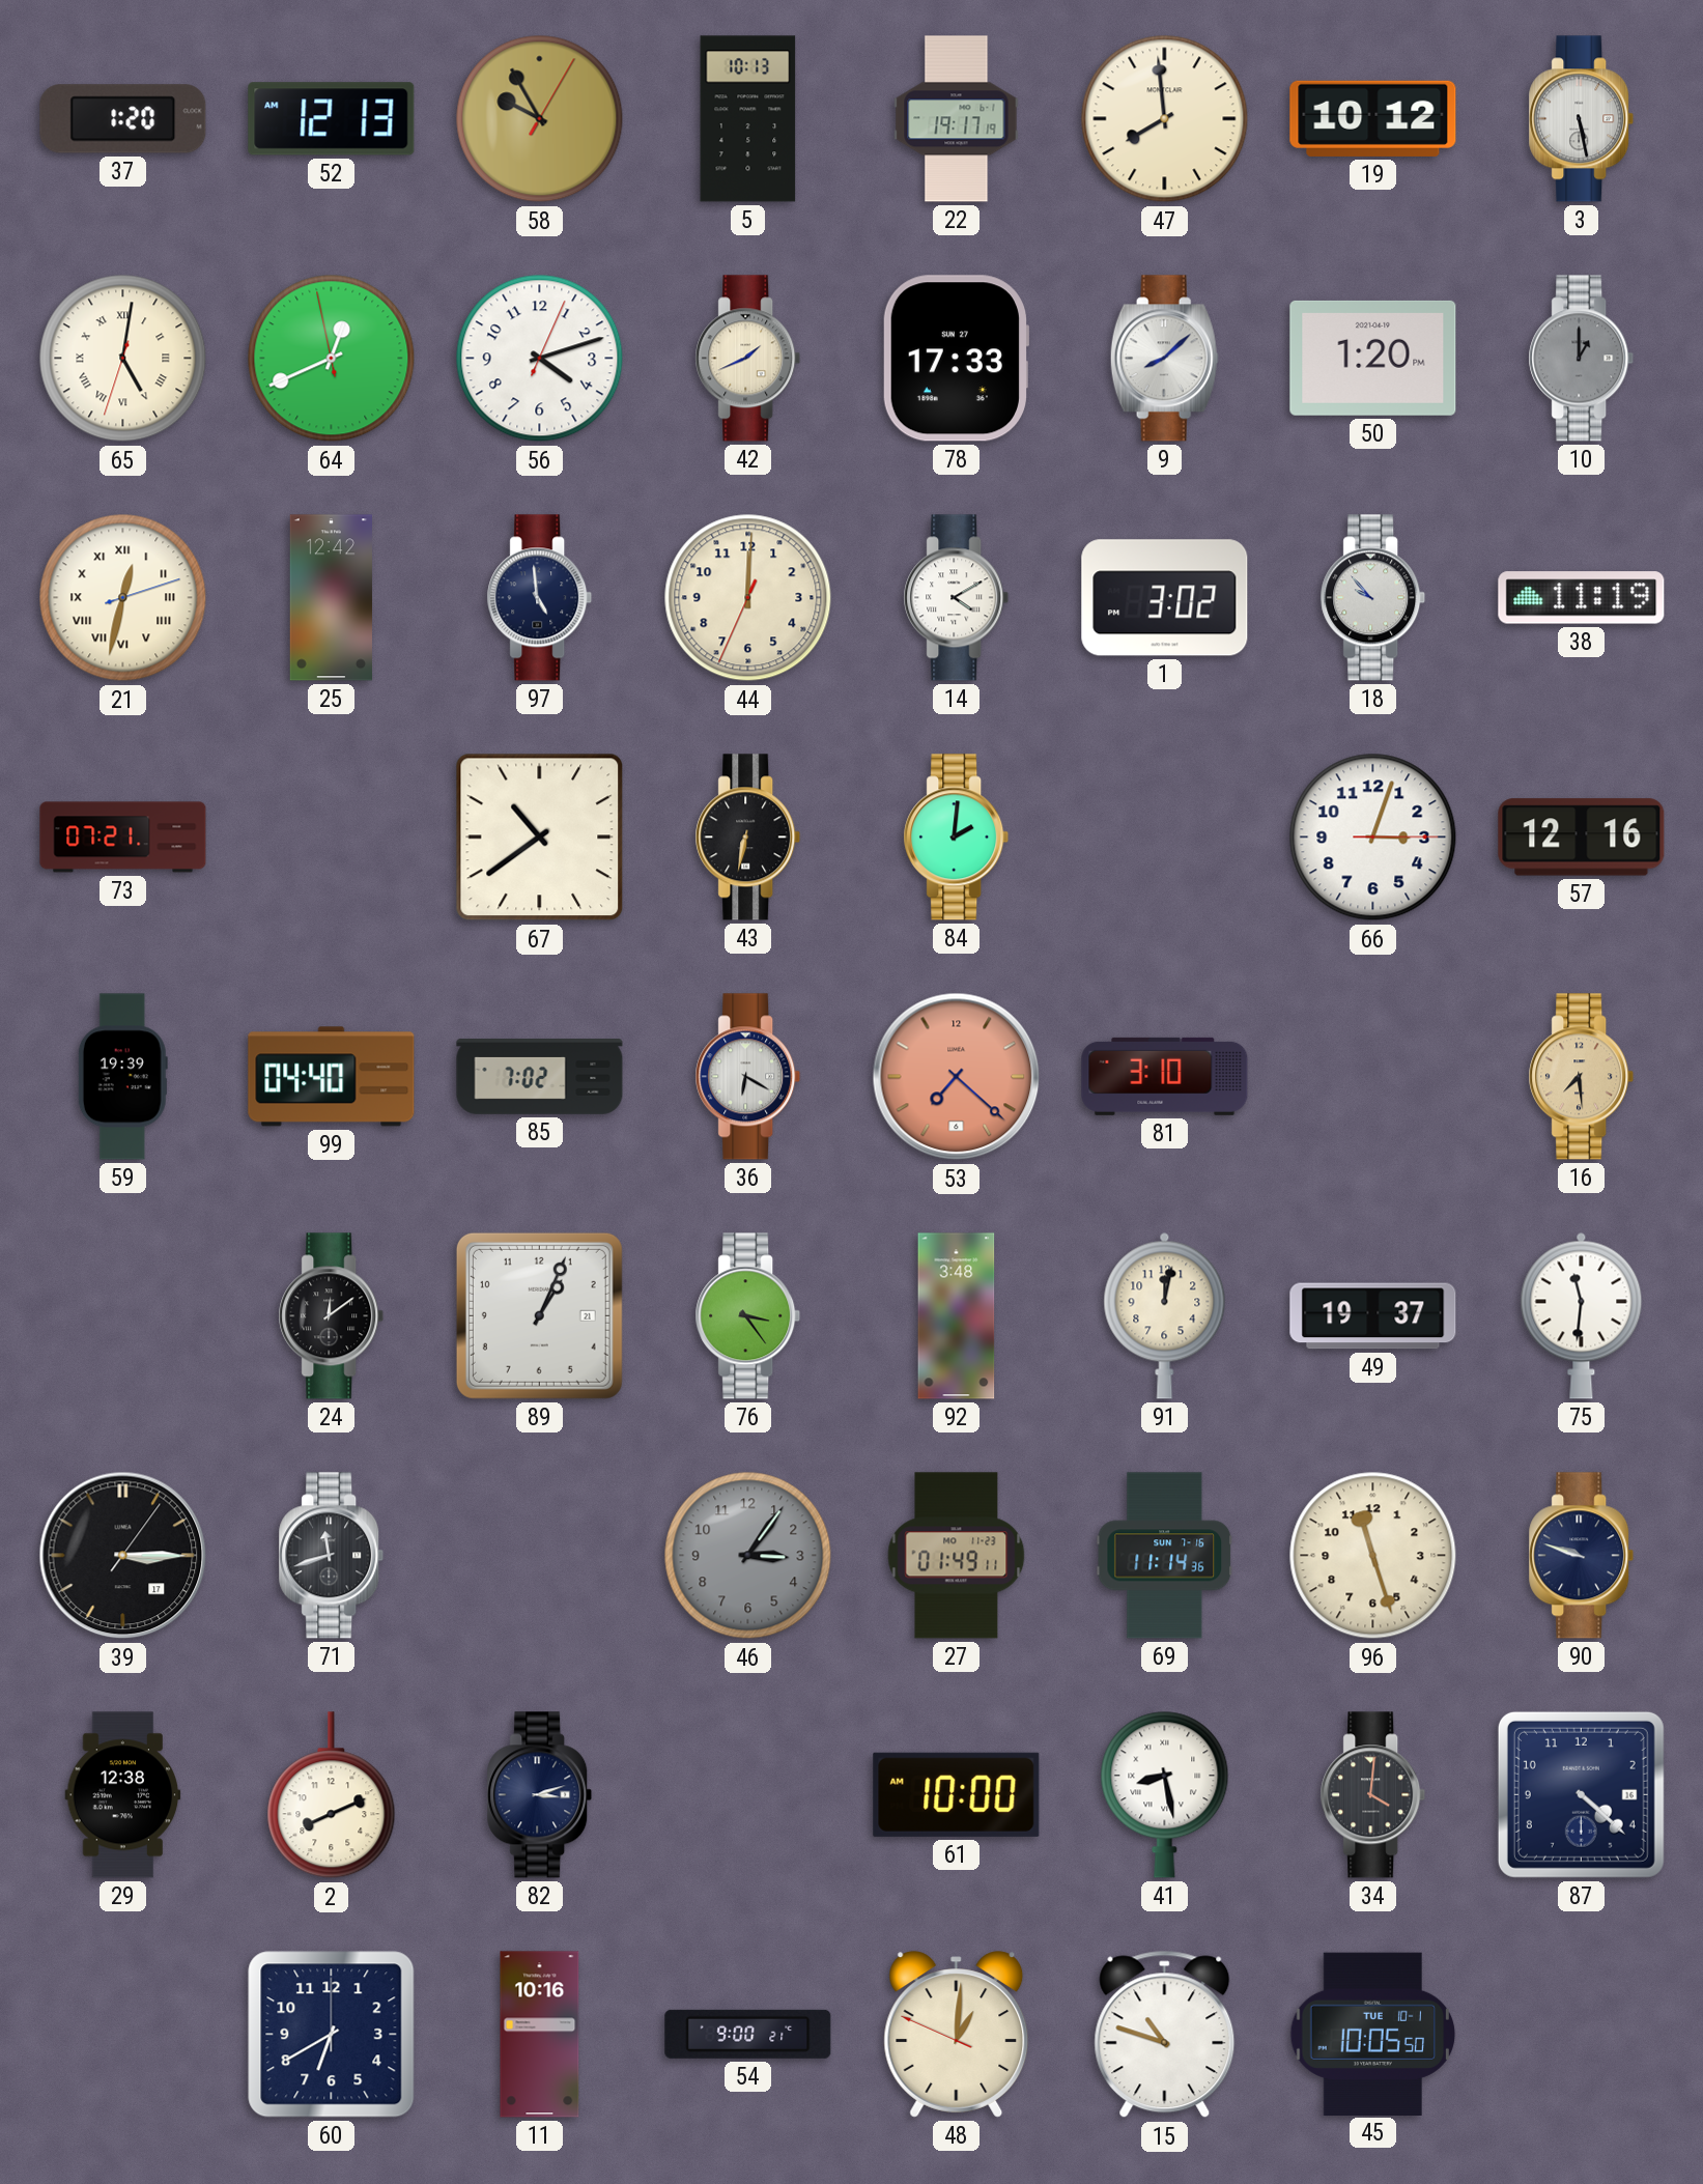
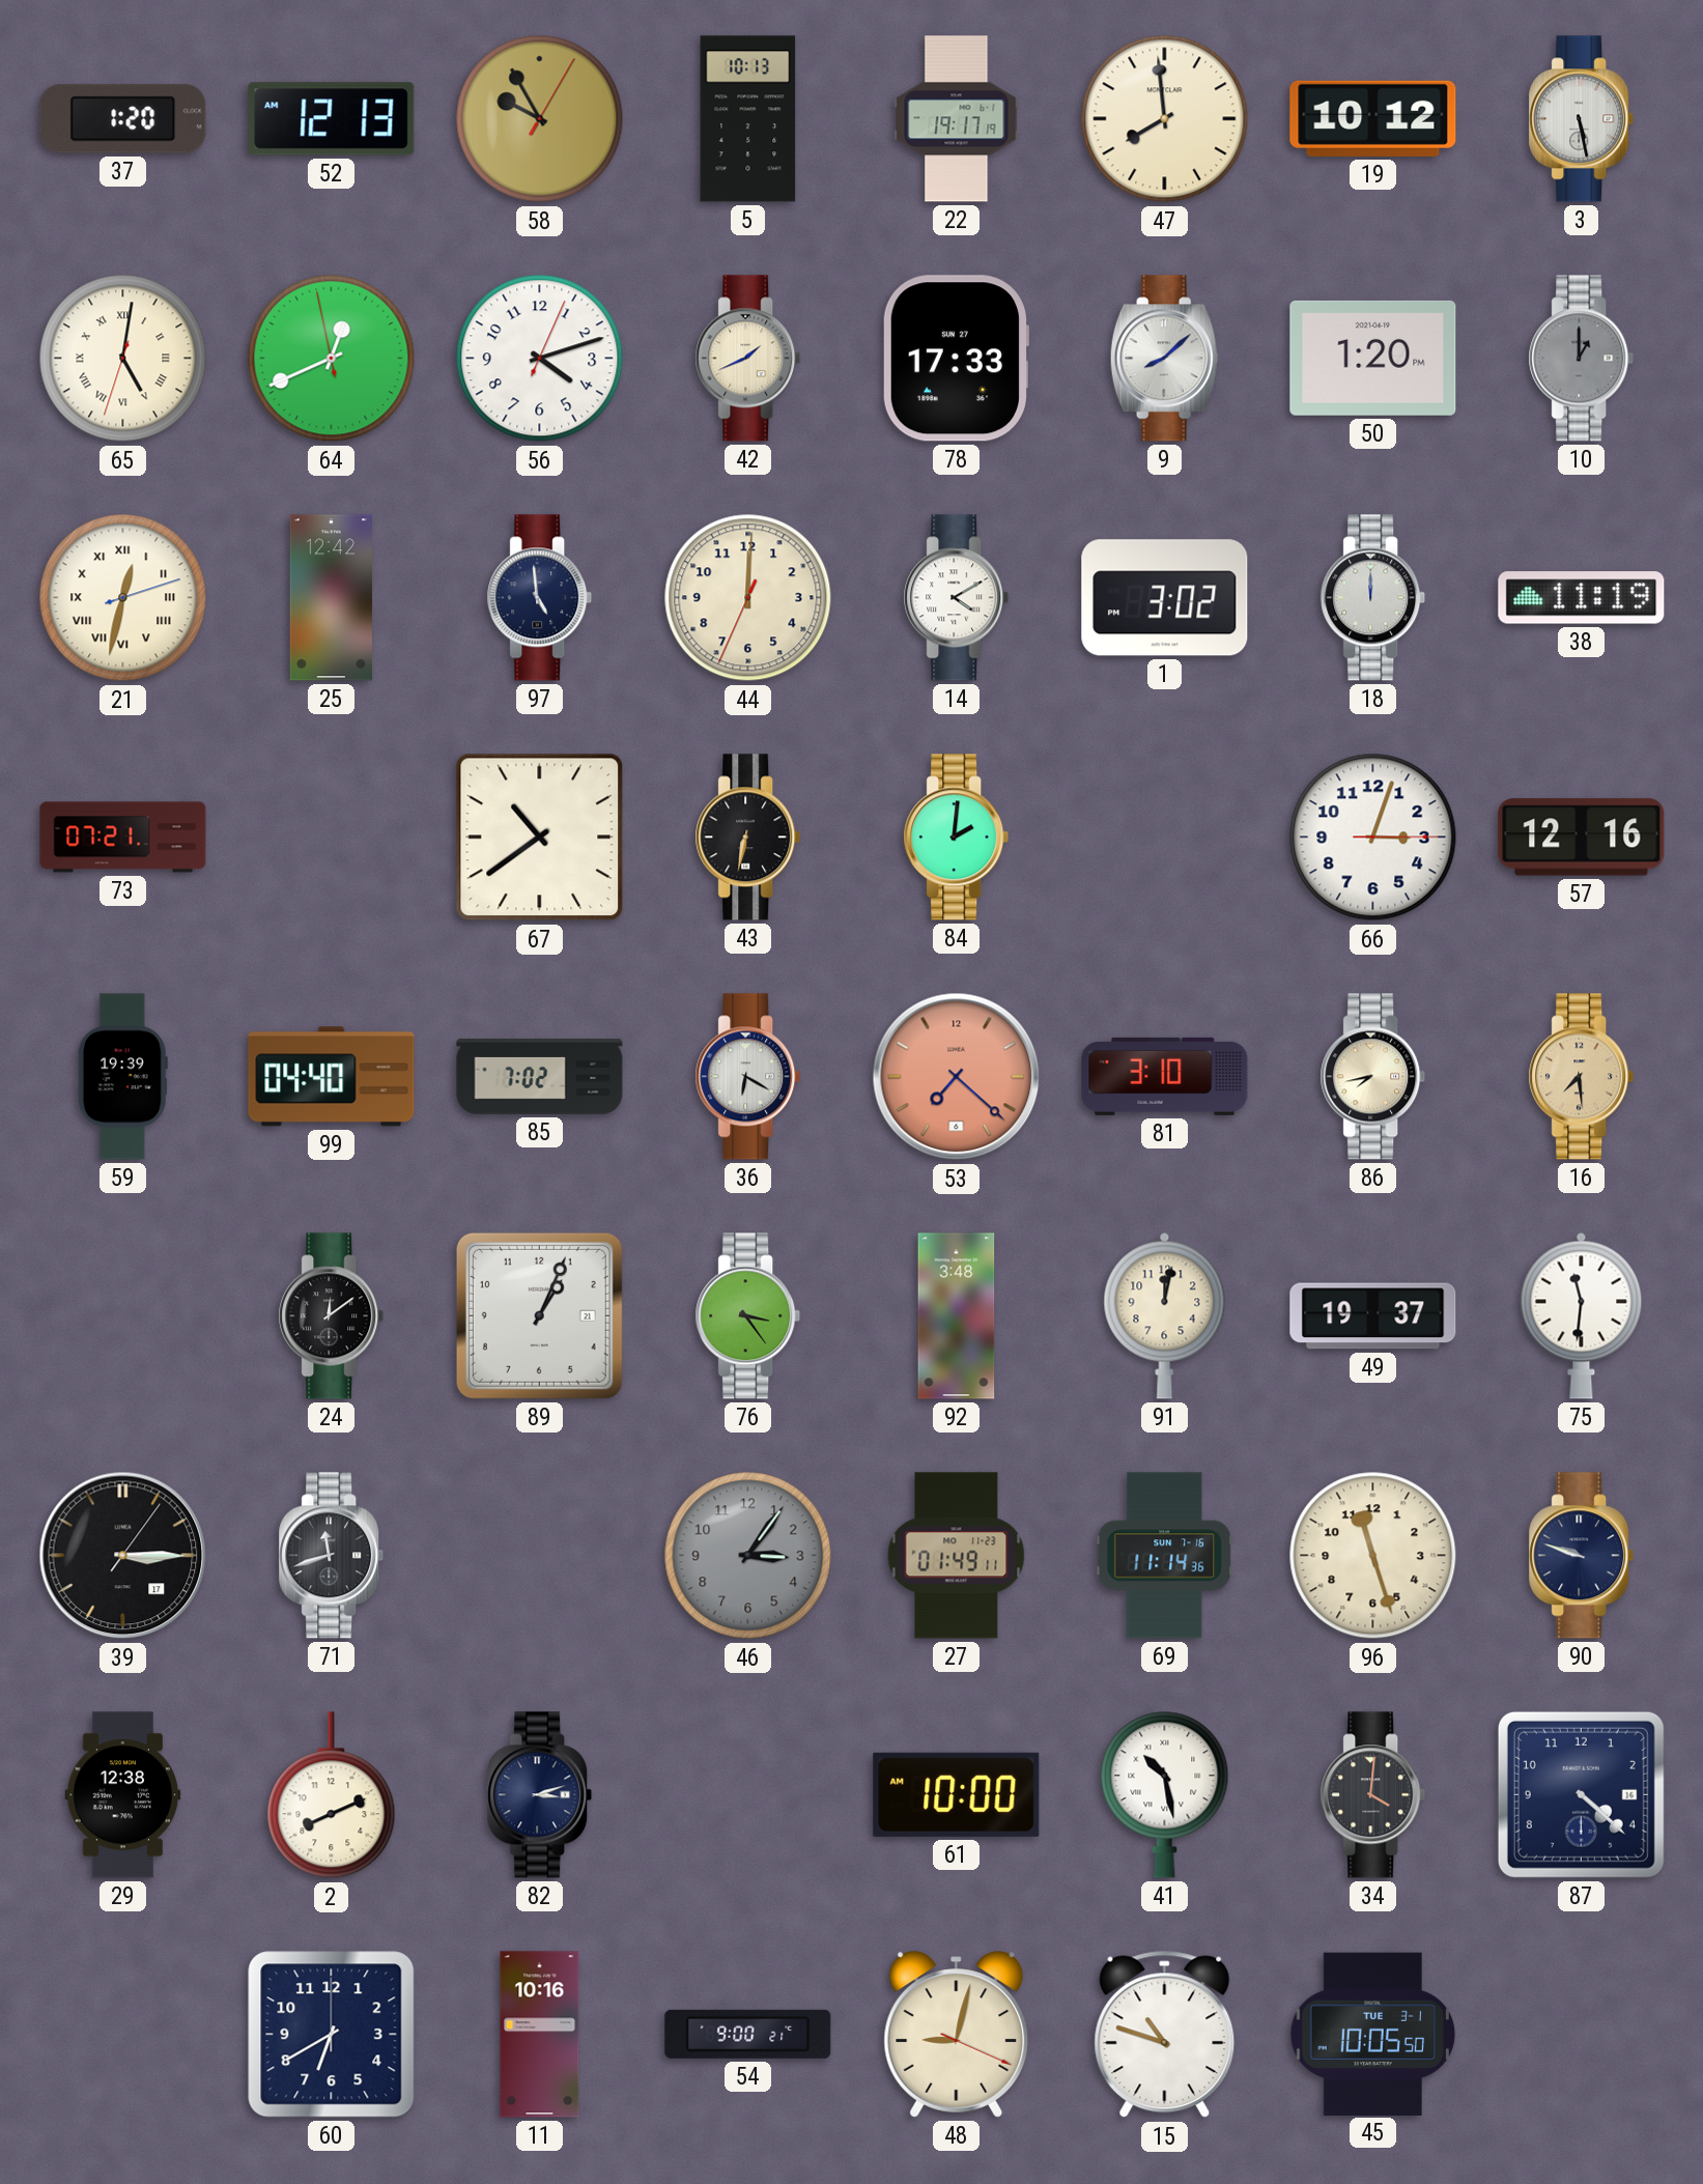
18: 9:53 -> 12:00
86: none -> 7:43
41: 8:28 -> 10:28
48: 1:00 -> 9:02
45 date: TUE 10-1 -> TUE 3-1
